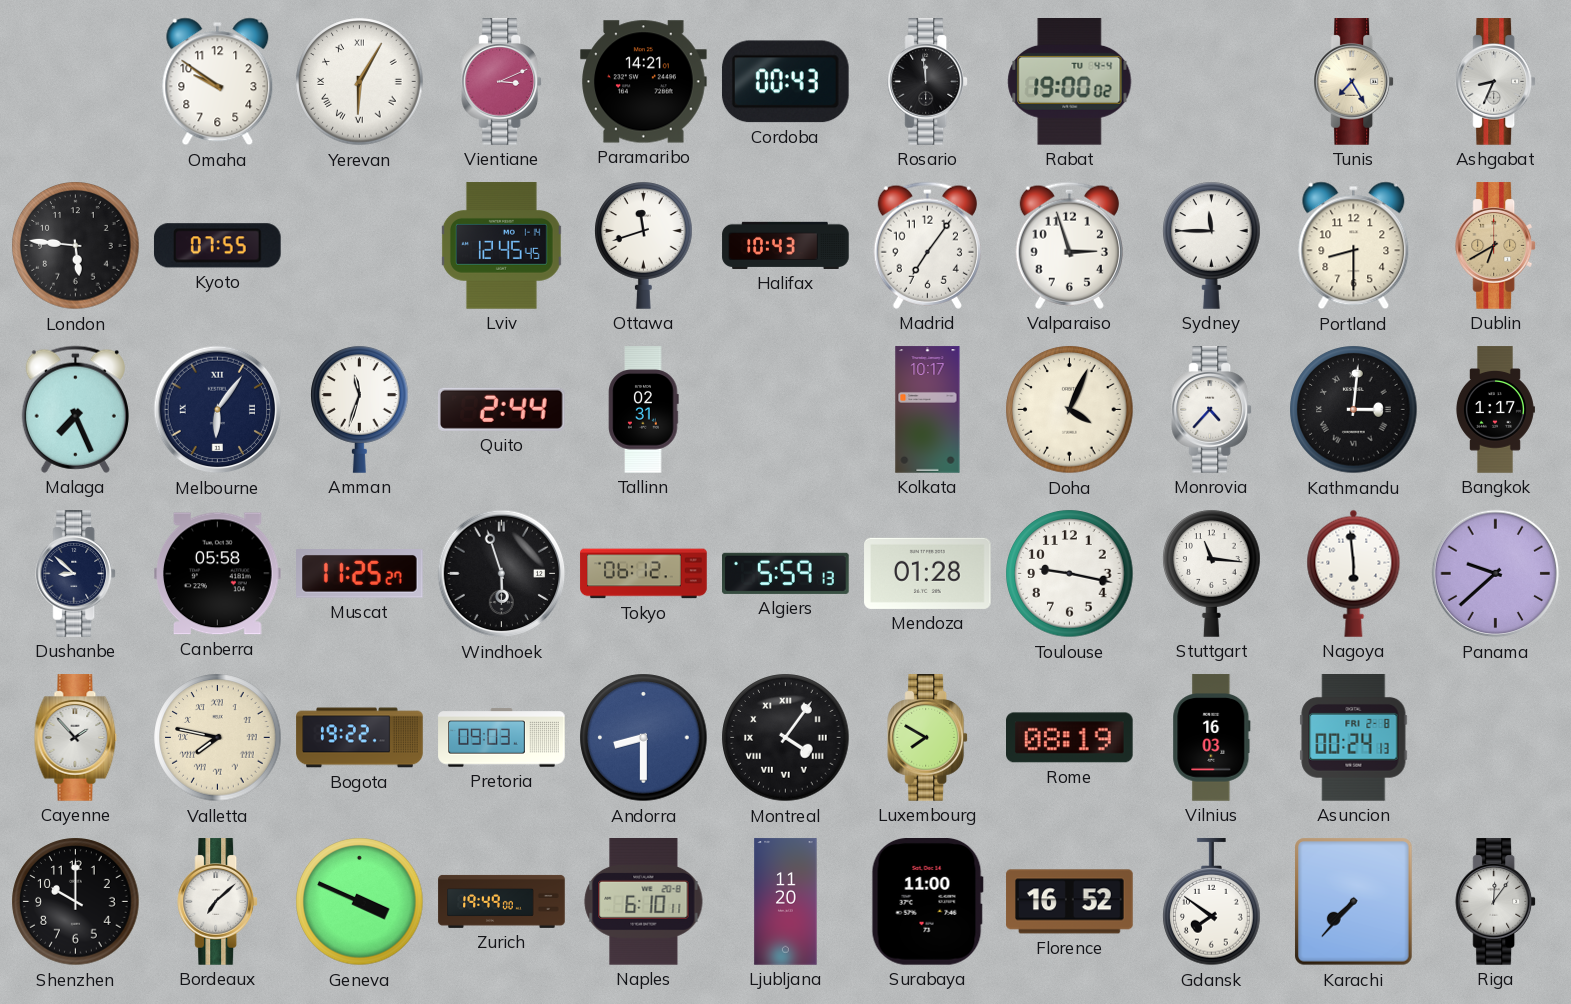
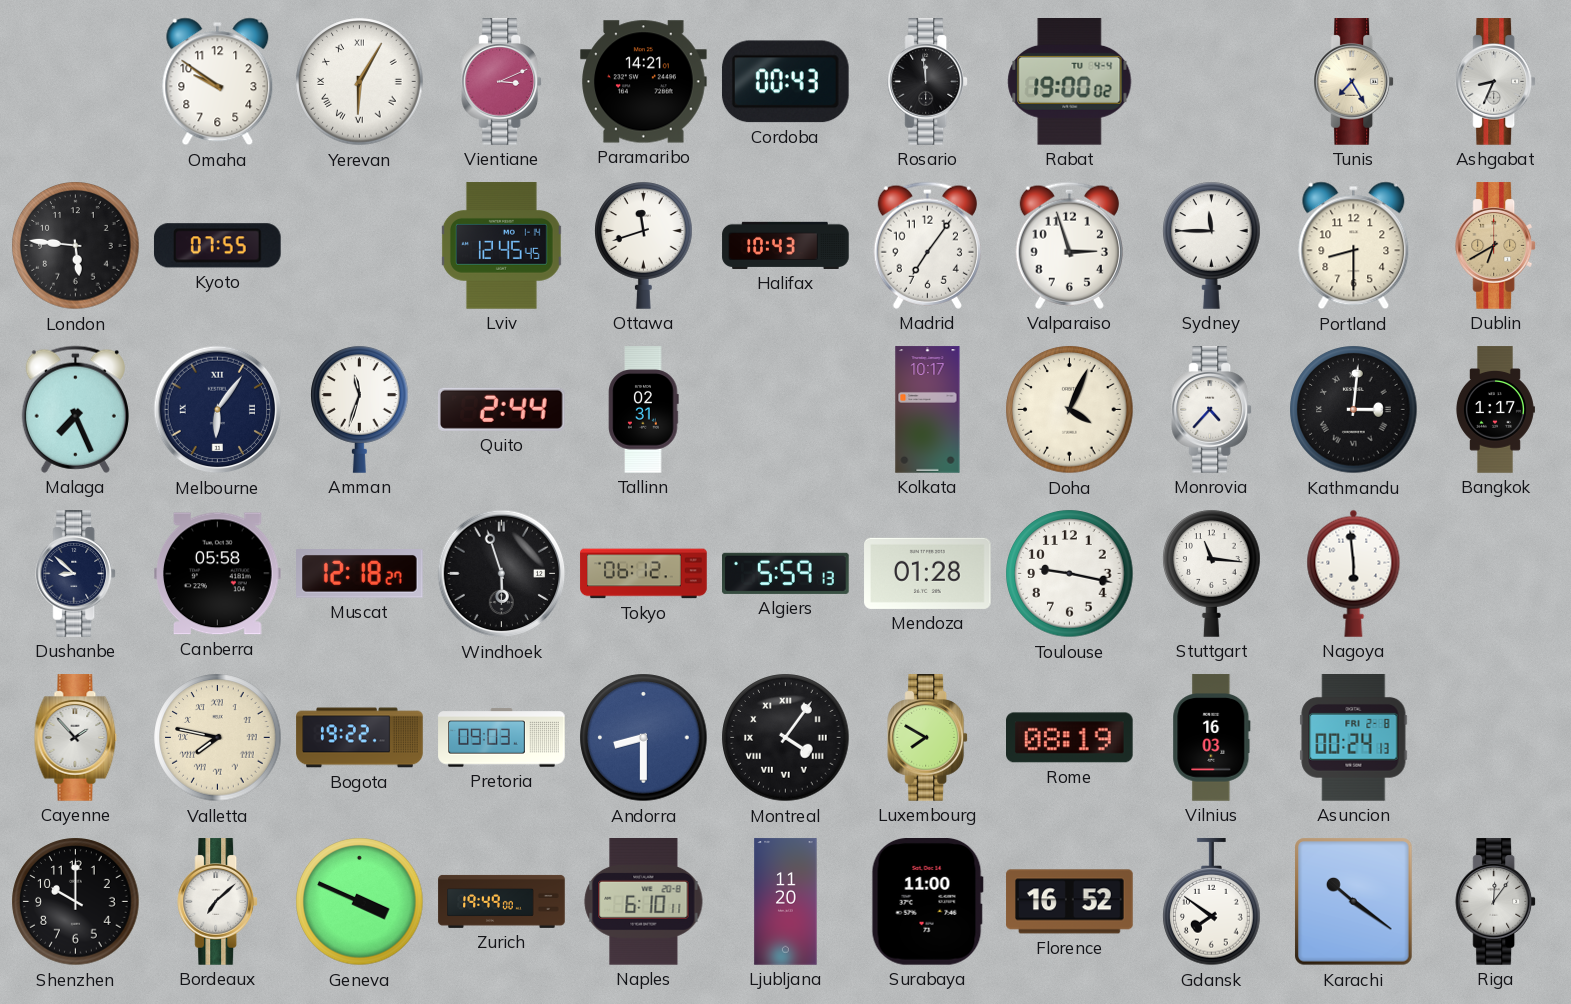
Muscat: 11:25 -> 12:18
Panama: 9:38 -> none
Karachi: 7:37 -> 10:21
